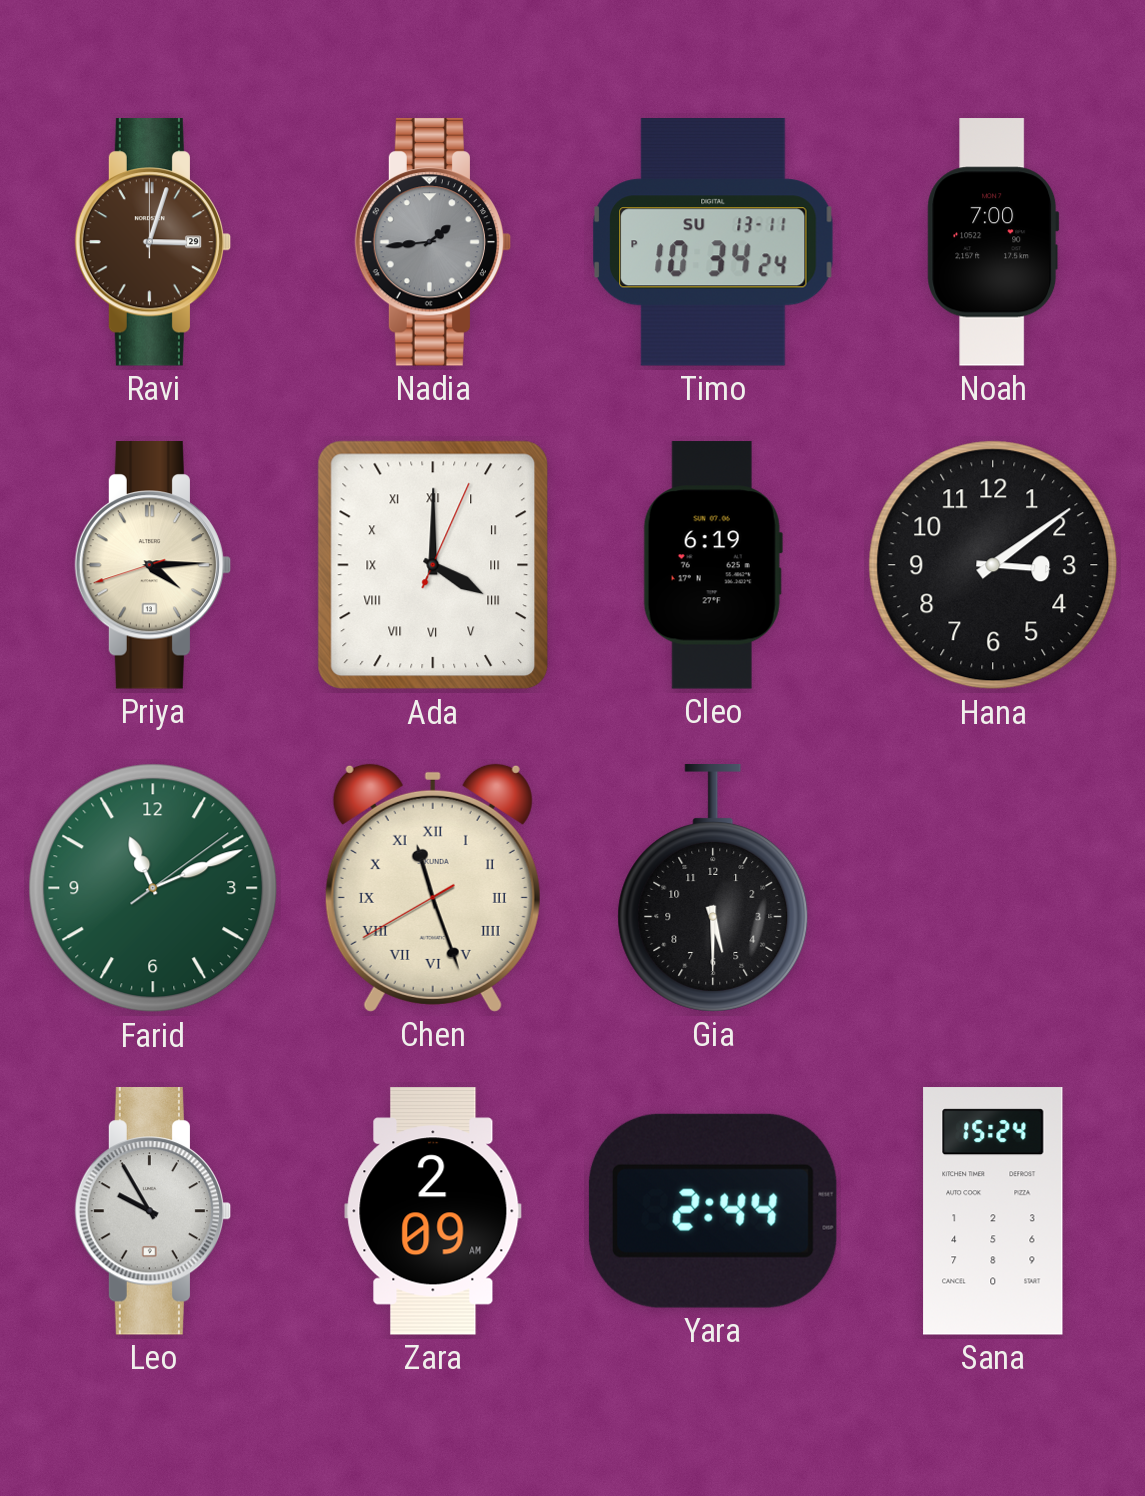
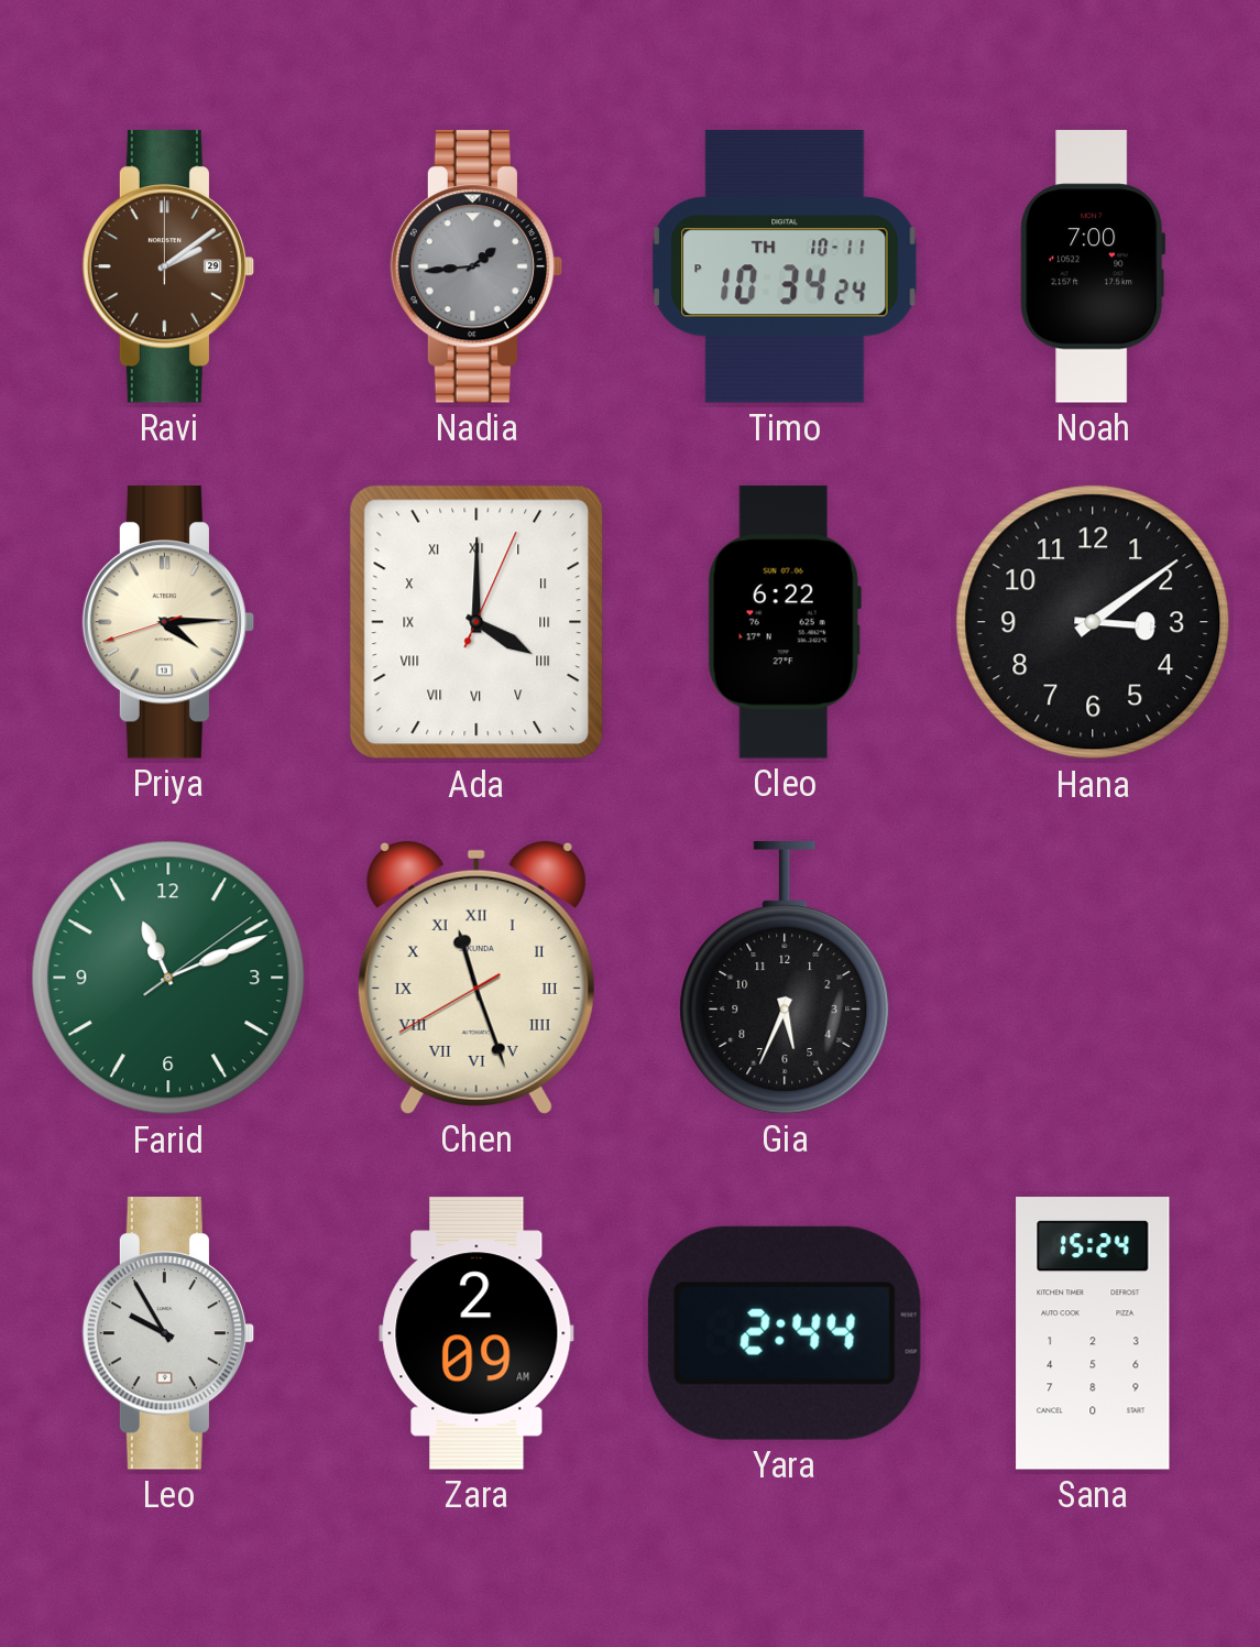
Ravi: 3:03 -> 2:09
Timo date: SU 13-11 -> TH 10-11
Cleo: 6:19 -> 6:22
Gia: 5:30 -> 5:34
